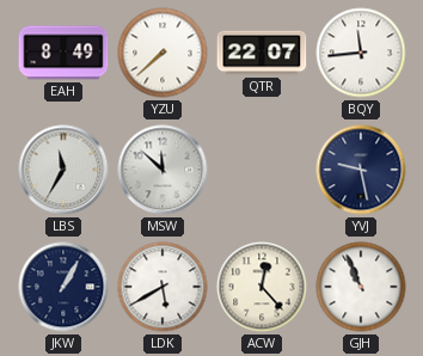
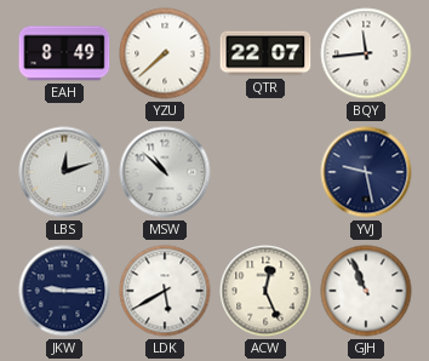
LBS: 11:35 -> 12:12
MSW: 11:52 -> 10:52
JKW: 1:05 -> 9:15
ACW: 12:23 -> 12:26
